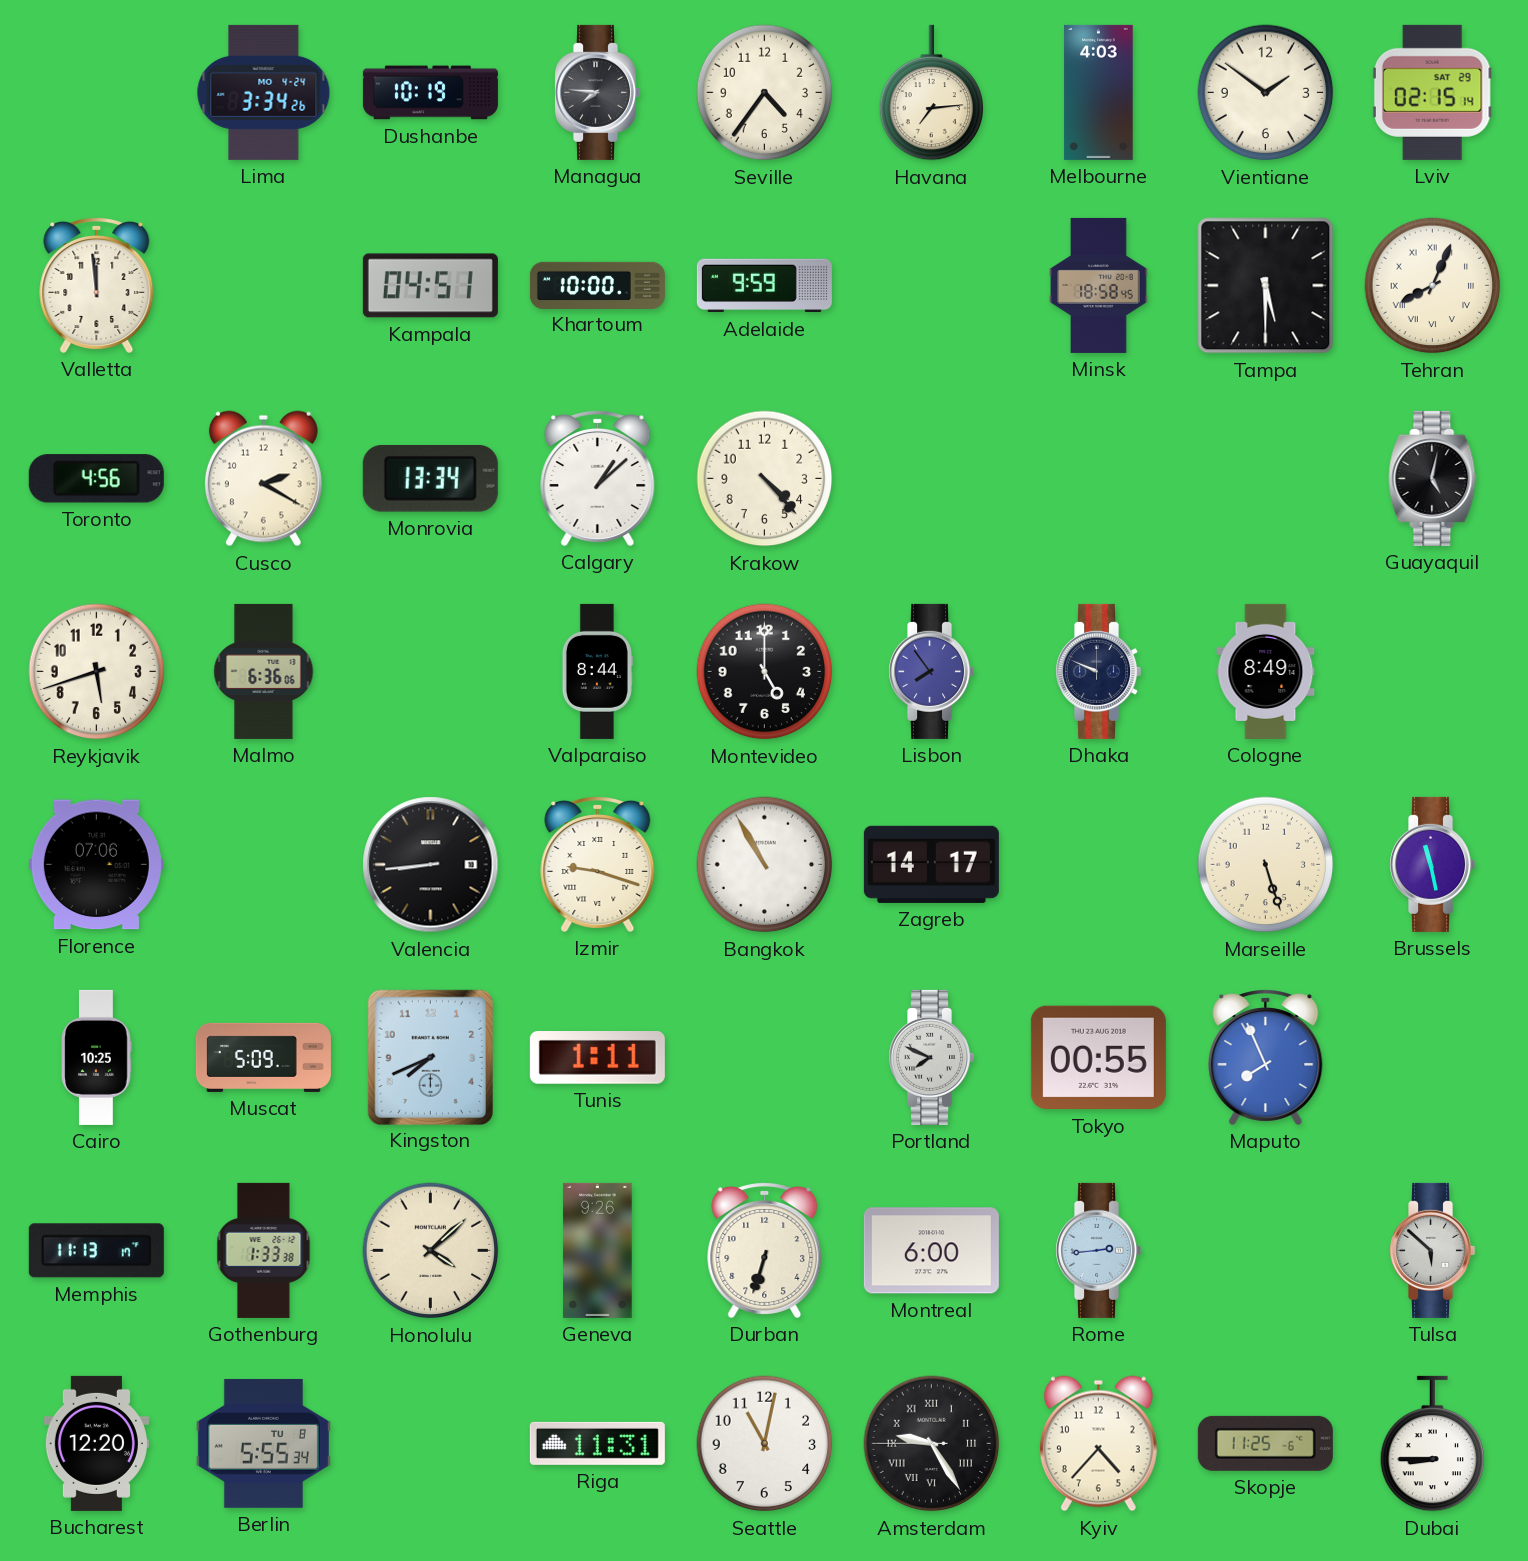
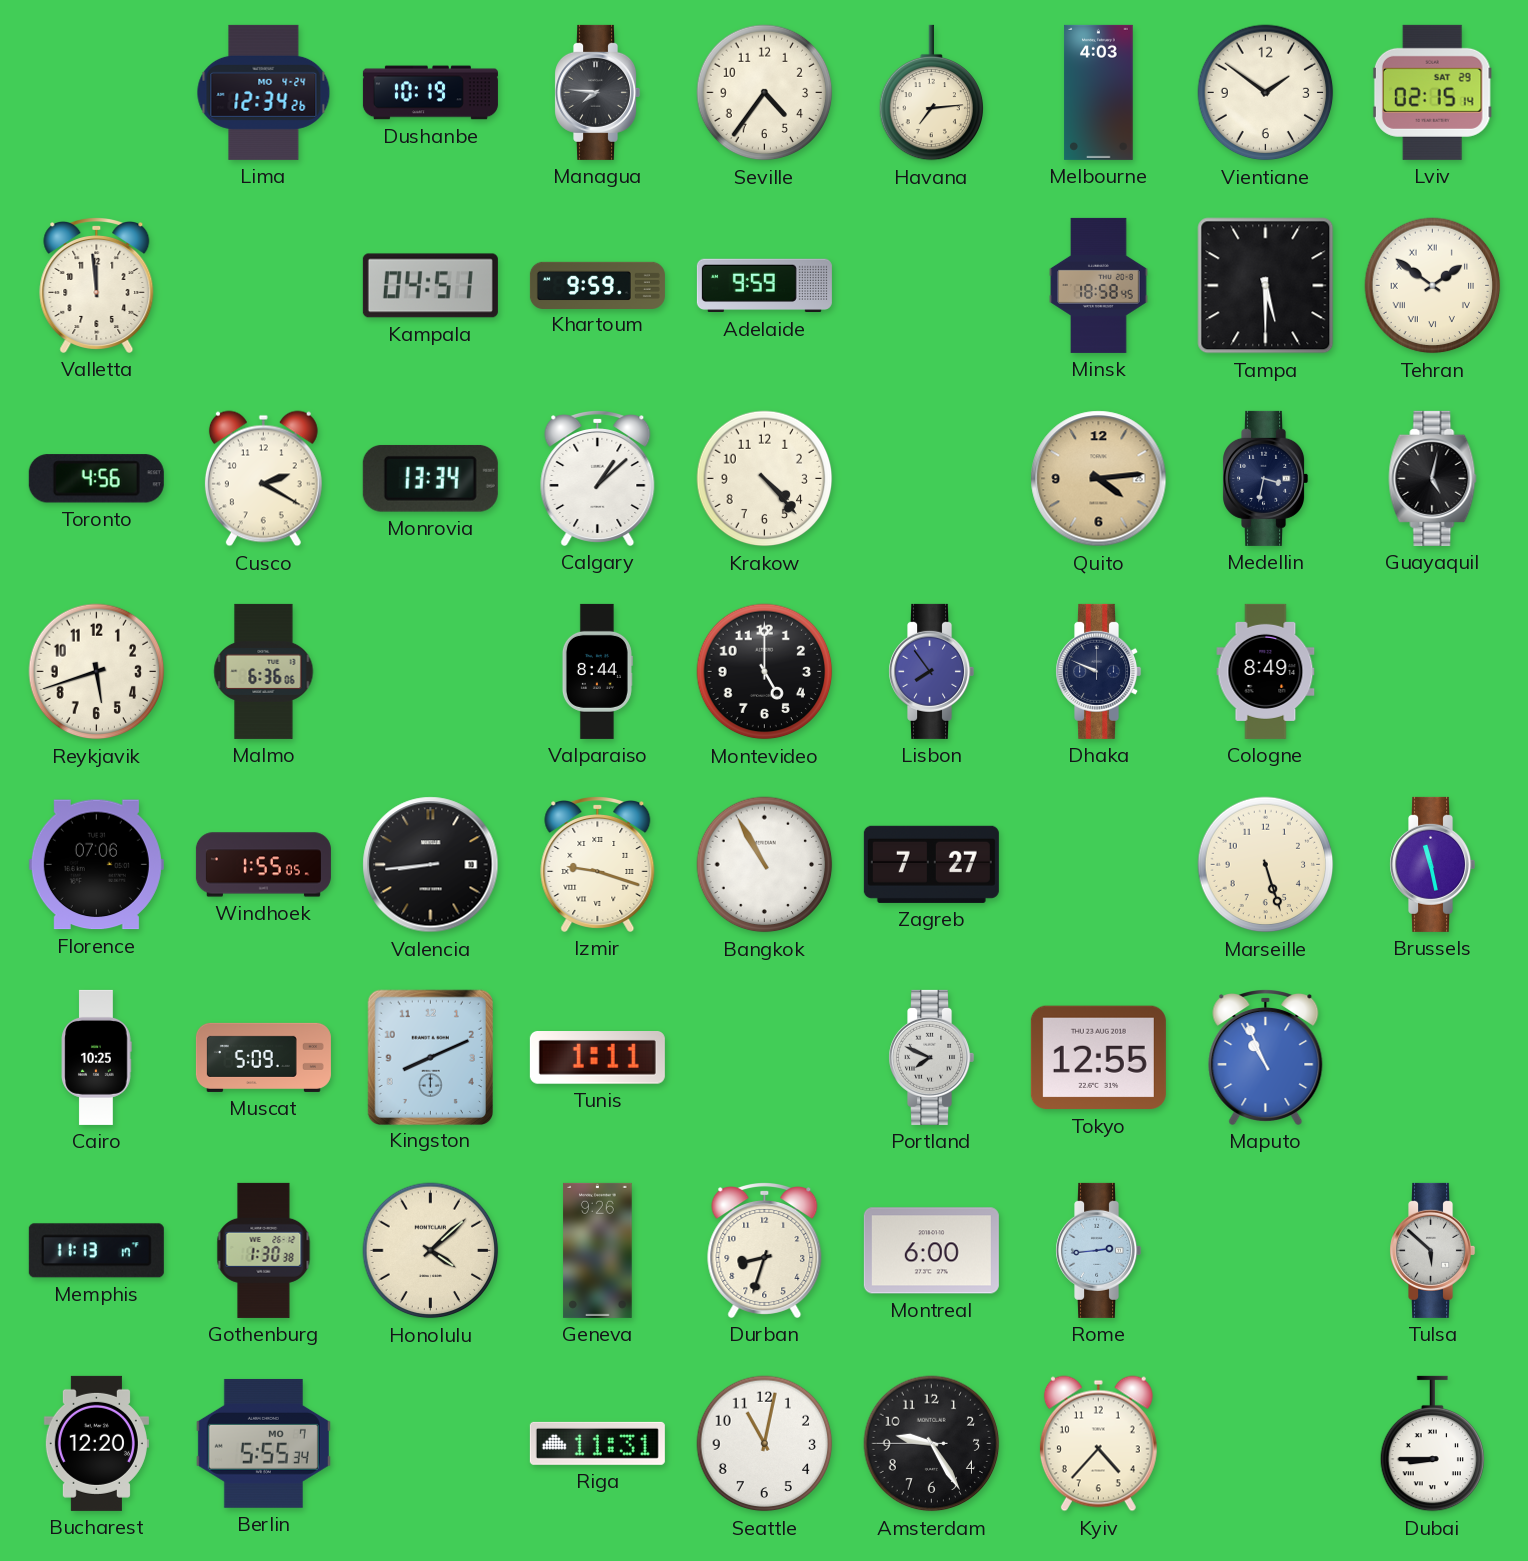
Lima: 3:34 -> 12:34
Khartoum: 10:00 -> 9:59
Tehran: 8:04 -> 1:51
Quito: none -> 4:14
Medellin: none -> 3:32
Windhoek: none -> 1:55
Zagreb: 14:17 -> 7:27
Kingston: 7:41 -> 8:11
Tokyo: 00:55 -> 12:55
Maputo: 7:56 -> 10:56
Gothenburg: 1:33 -> 1:30
Durban: 6:33 -> 8:33
Berlin date: TU 8 -> MO 7
Amsterdam numerals: Roman -> Arabic
Skopje: 11:25 -> none
